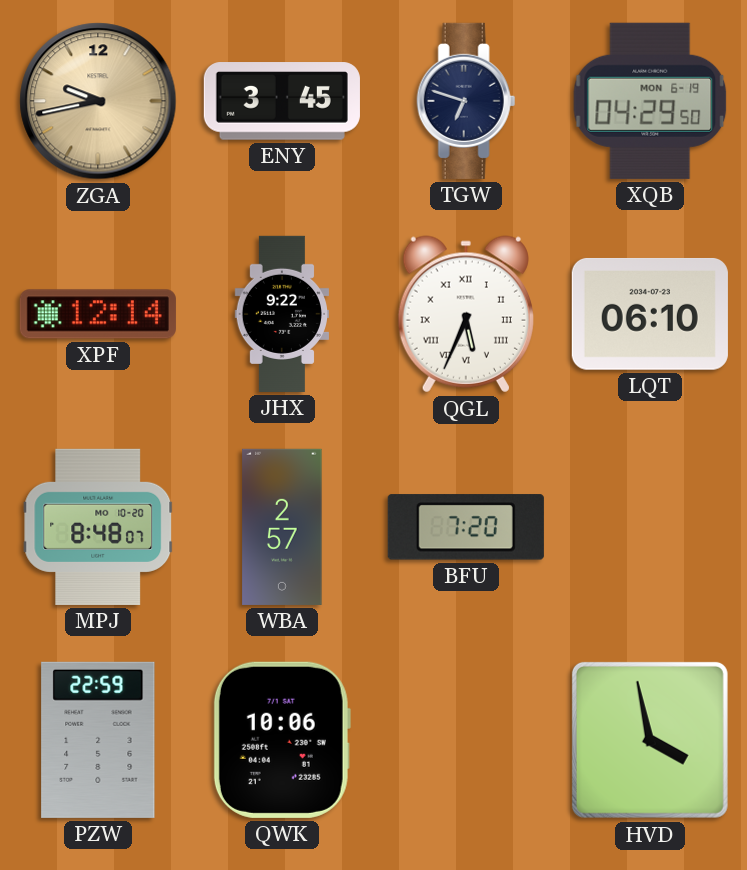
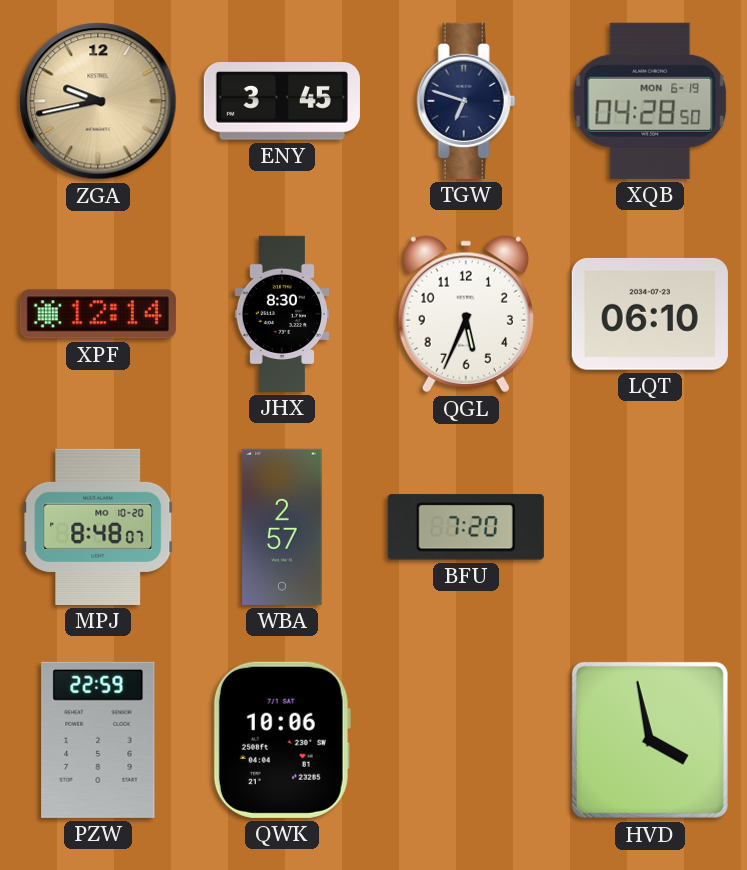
XQB: 04:29 -> 04:28
JHX: 9:22 -> 8:30
QGL numerals: Roman -> Arabic
